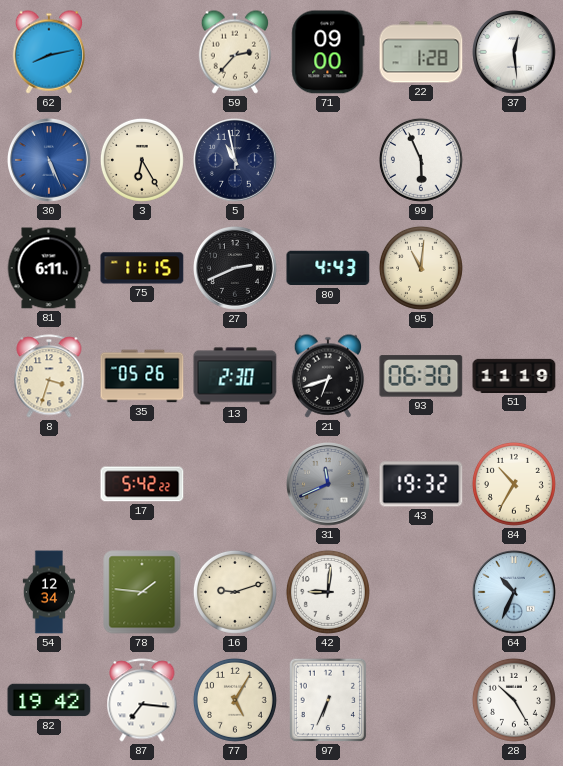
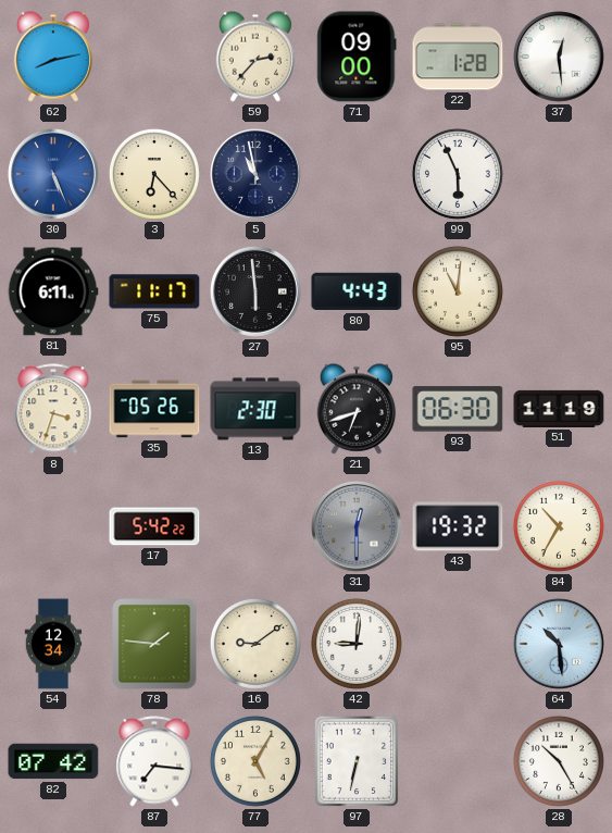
3: 6:25 -> 6:23
75: 11:15 -> 11:17
27: 2:41 -> 5:59
31: 11:41 -> 12:30
16: 9:12 -> 9:09
64: 10:34 -> 10:29
82: 19:42 -> 07:42
97: 6:34 -> 6:32
